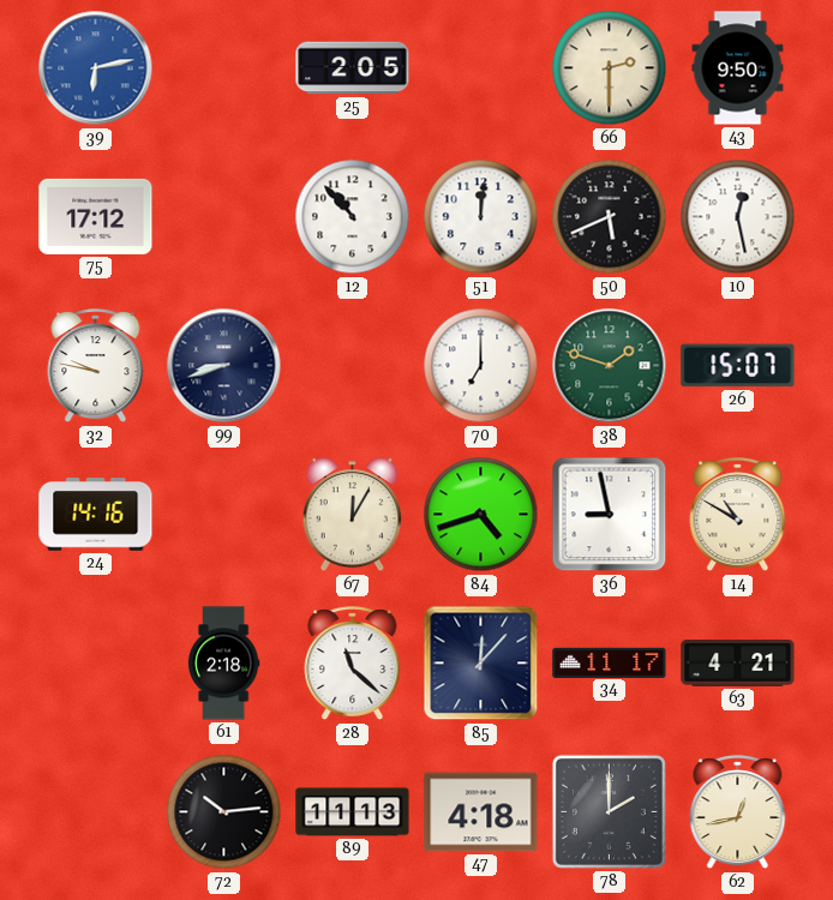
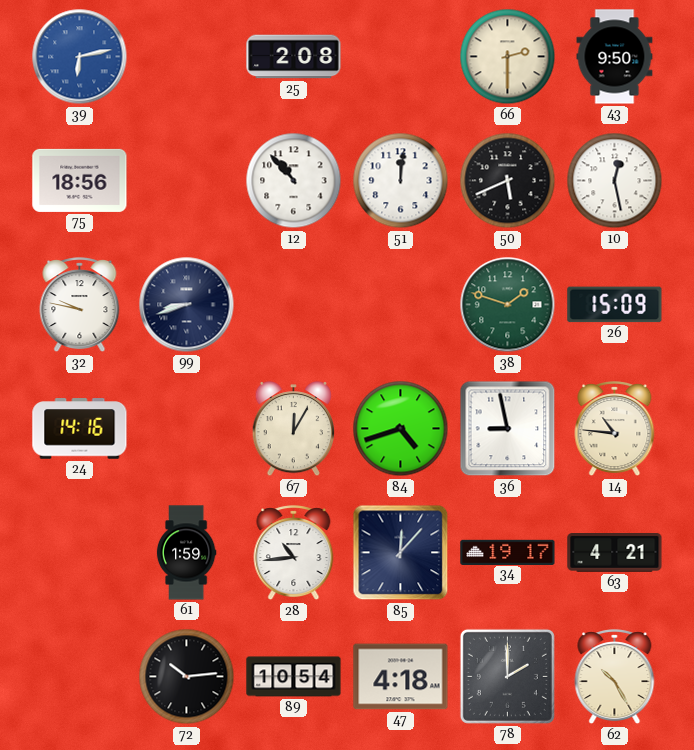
25: 2:05 -> 2:08
75: 17:12 -> 18:56
70: 7:00 -> none
26: 15:07 -> 15:09
14: 10:50 -> 10:46
61: 2:18 -> 1:59
28: 11:22 -> 10:44
34: 11:17 -> 19:17
89: 11:13 -> 10:54
62: 12:43 -> 10:25
